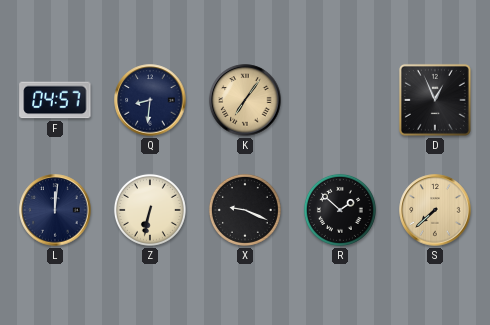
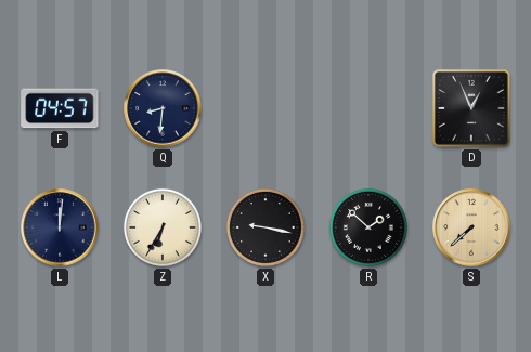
K: 7:06 -> none
Z: 6:32 -> 6:35
X: 9:19 -> 9:17
